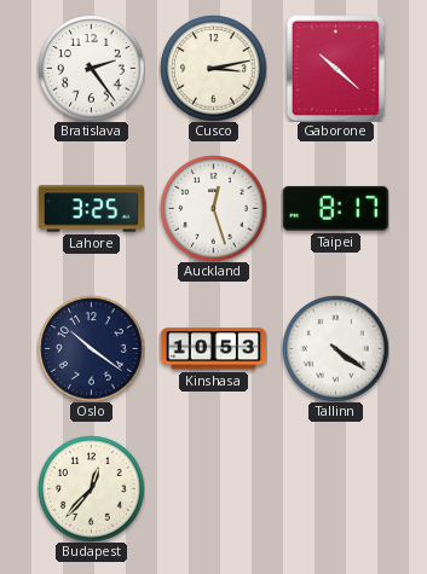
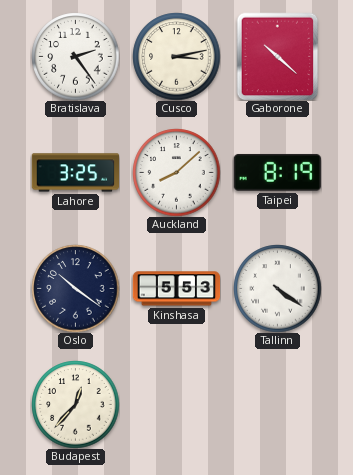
Auckland: 12:27 -> 8:08
Taipei: 8:17 -> 8:19
Kinshasa: 10:53 -> 5:53
